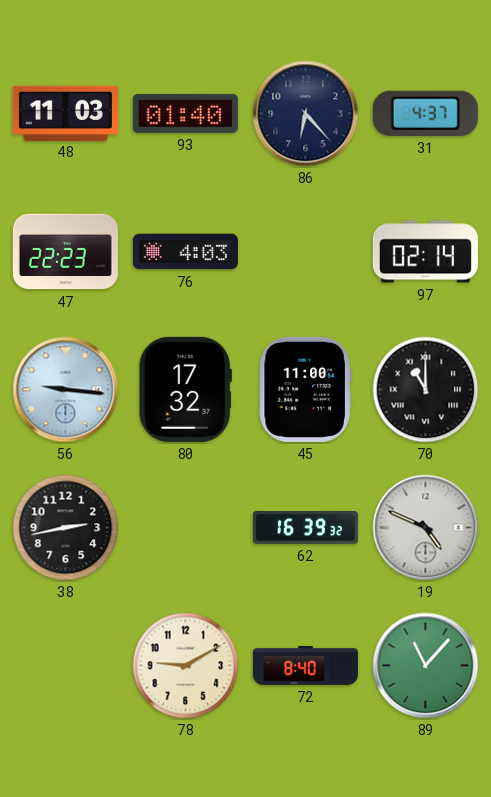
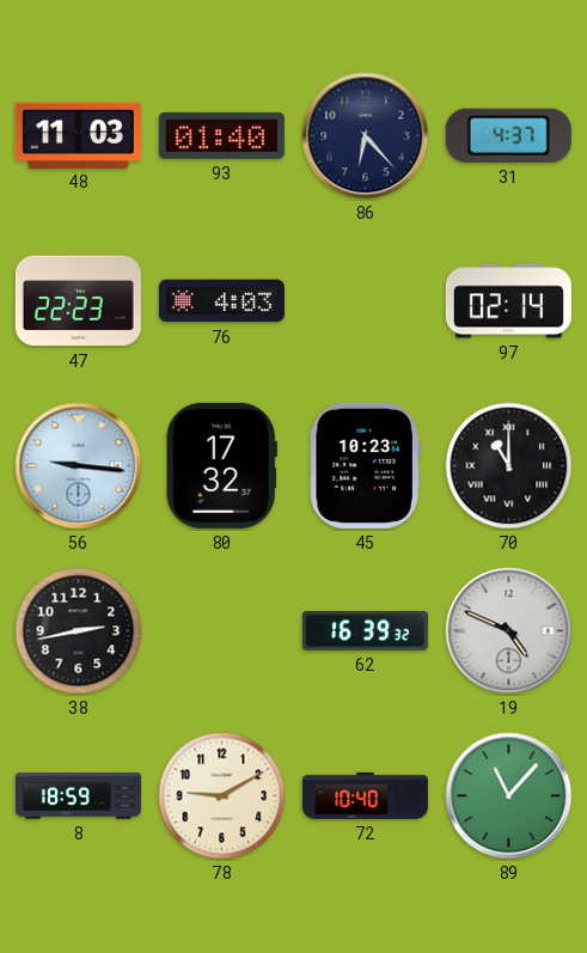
45: 11:00 -> 10:23
8: none -> 18:59
72: 8:40 -> 10:40
